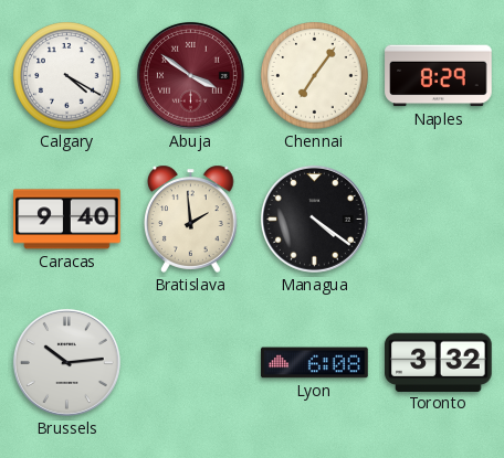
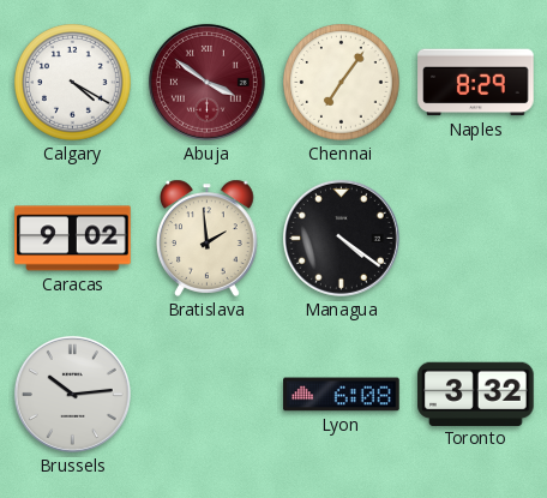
Caracas: 9:40 -> 9:02
